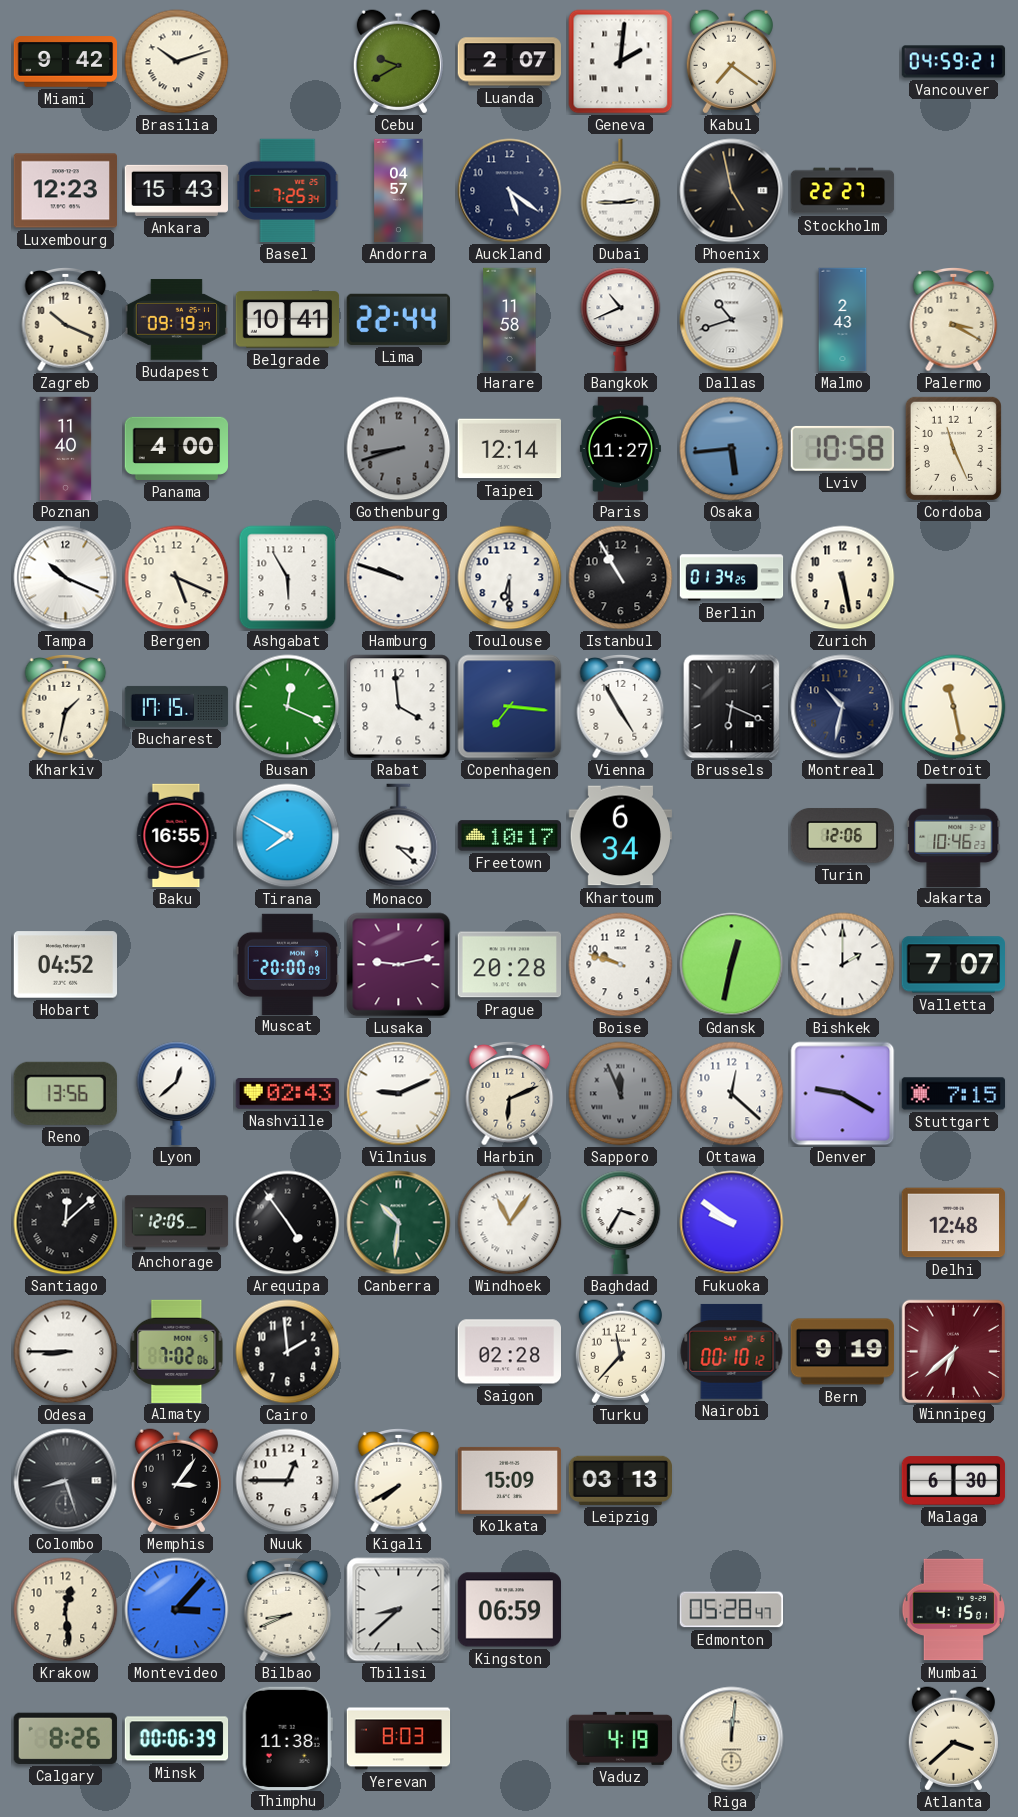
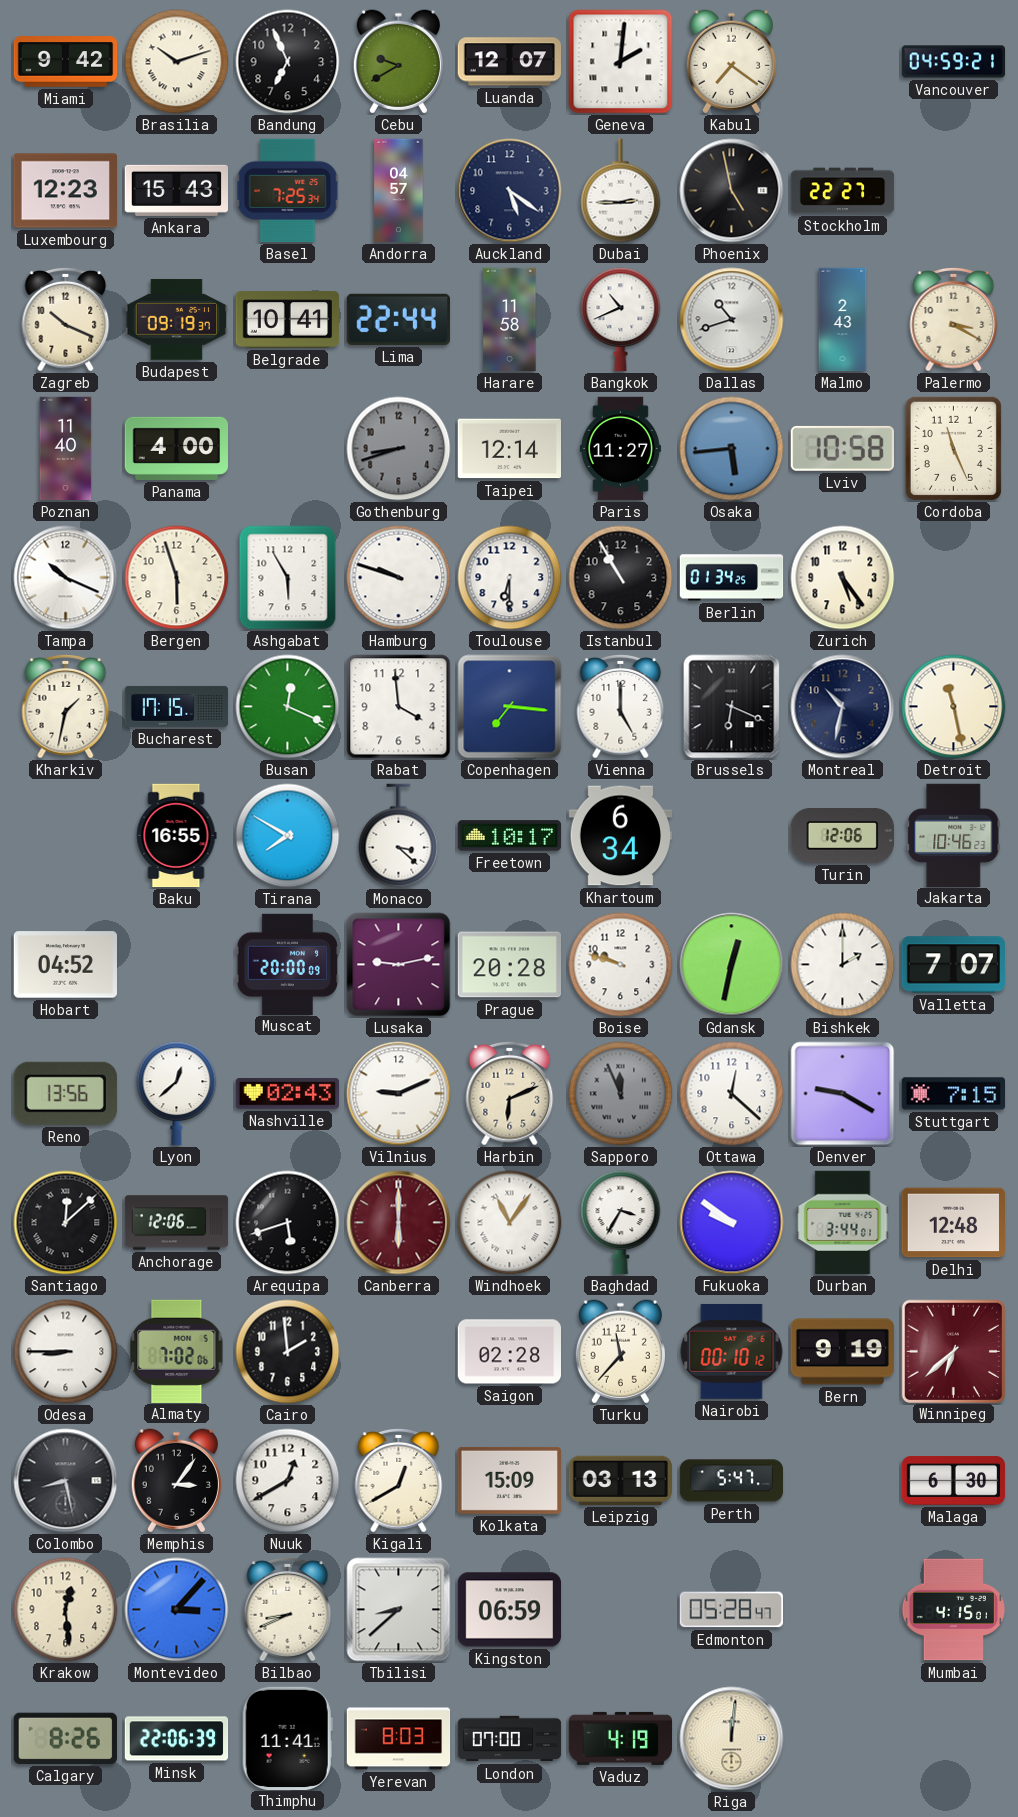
Bandung: none -> 6:56
Luanda: 2:07 -> 12:07
Bergen: 5:19 -> 5:57
Zurich: 5:28 -> 5:24
Vienna: 4:55 -> 5:00
Anchorage: 12:05 -> 12:06
Arequipa: 4:54 -> 5:42
Canberra: 10:31 -> 6:00
Canberra dial: green -> burgundy
Durban: none -> 3:44
Colombo: 8:27 -> 8:28
Nuuk: 12:45 -> 12:40
Kigali: 7:40 -> 12:40
Perth: none -> 5:47
Minsk: 00:06 -> 22:06
Thimphu: 11:38 -> 11:41
London: none -> 07:00
Atlanta: 3:38 -> none
